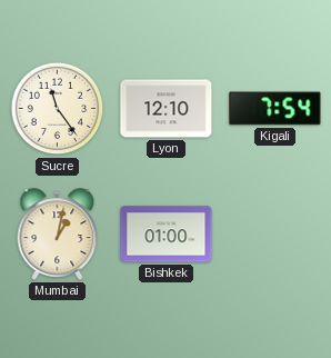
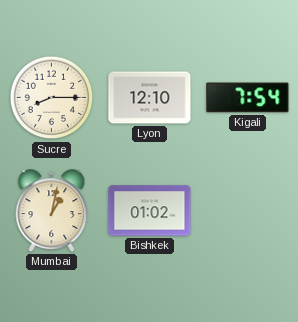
Sucre: 11:24 -> 8:15
Bishkek: 01:00 -> 01:02
